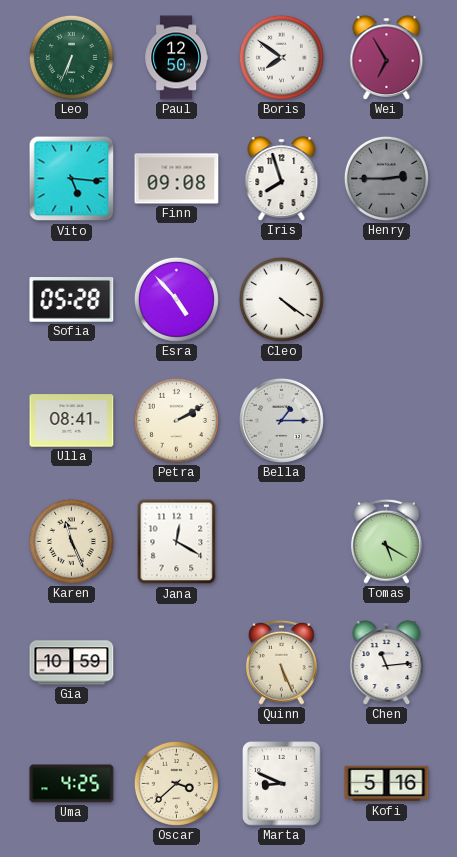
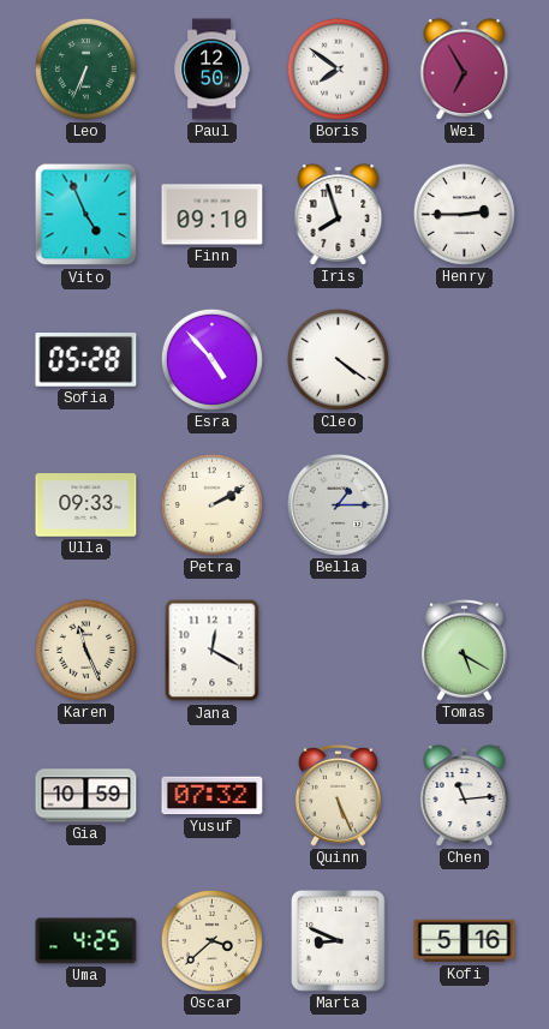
Vito: 5:16 -> 4:56
Finn: 09:08 -> 09:10
Henry dial: grey -> white
Ulla: 08:41 -> 09:33
Yusuf: none -> 07:32
